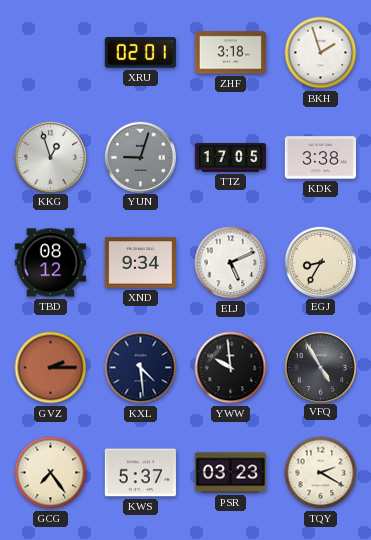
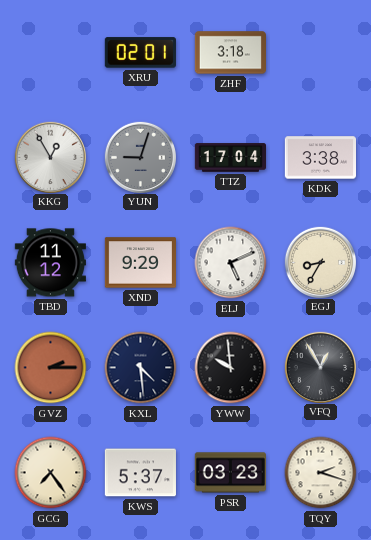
BKH: 1:57 -> none
KKG: 12:57 -> 12:55
TTZ: 17:05 -> 17:04
TBD: 08:12 -> 11:12
XND: 9:34 -> 9:29
VFQ: 4:55 -> 12:55
TQY: 2:20 -> 2:18
